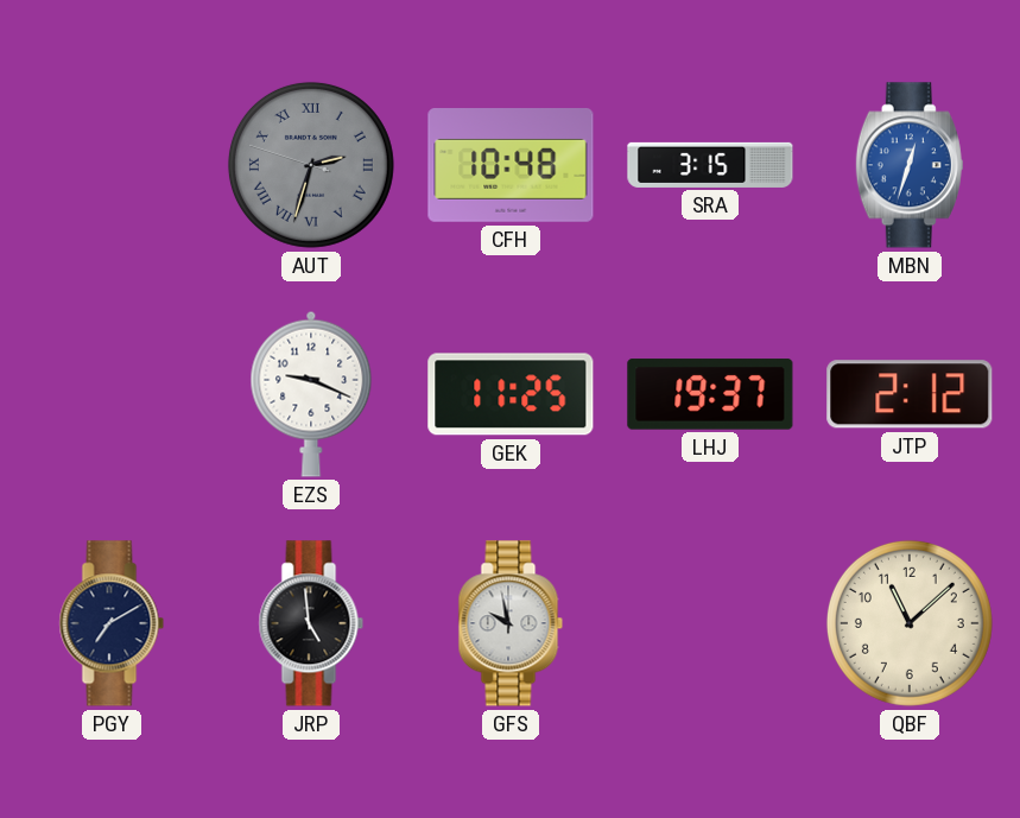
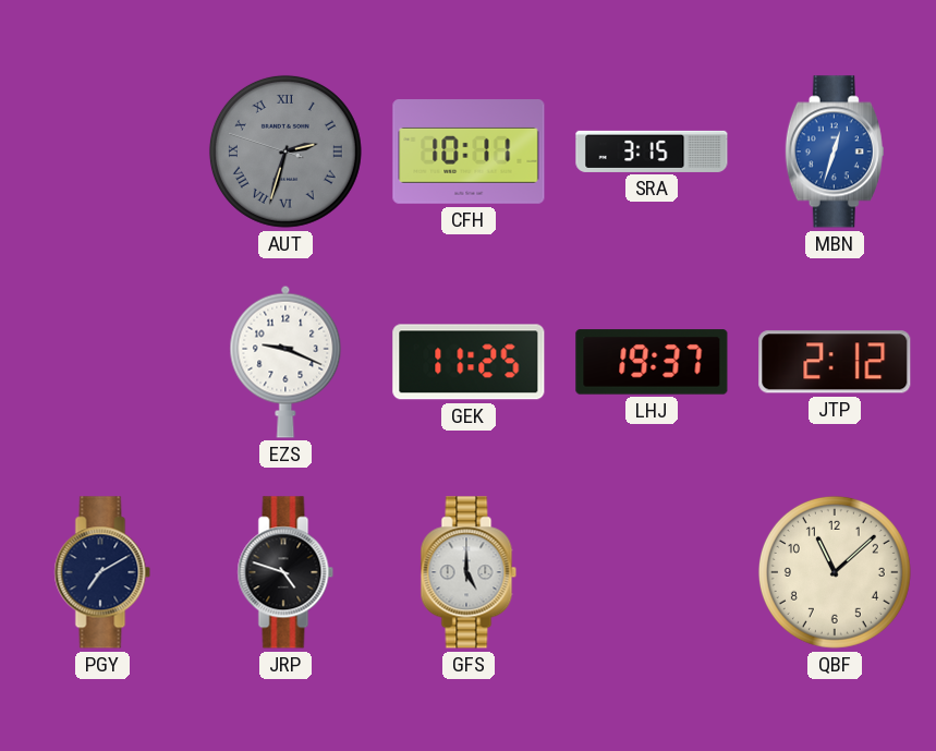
CFH: 10:48 -> 10:11
JRP: 4:59 -> 4:48
GFS: 9:58 -> 5:00
